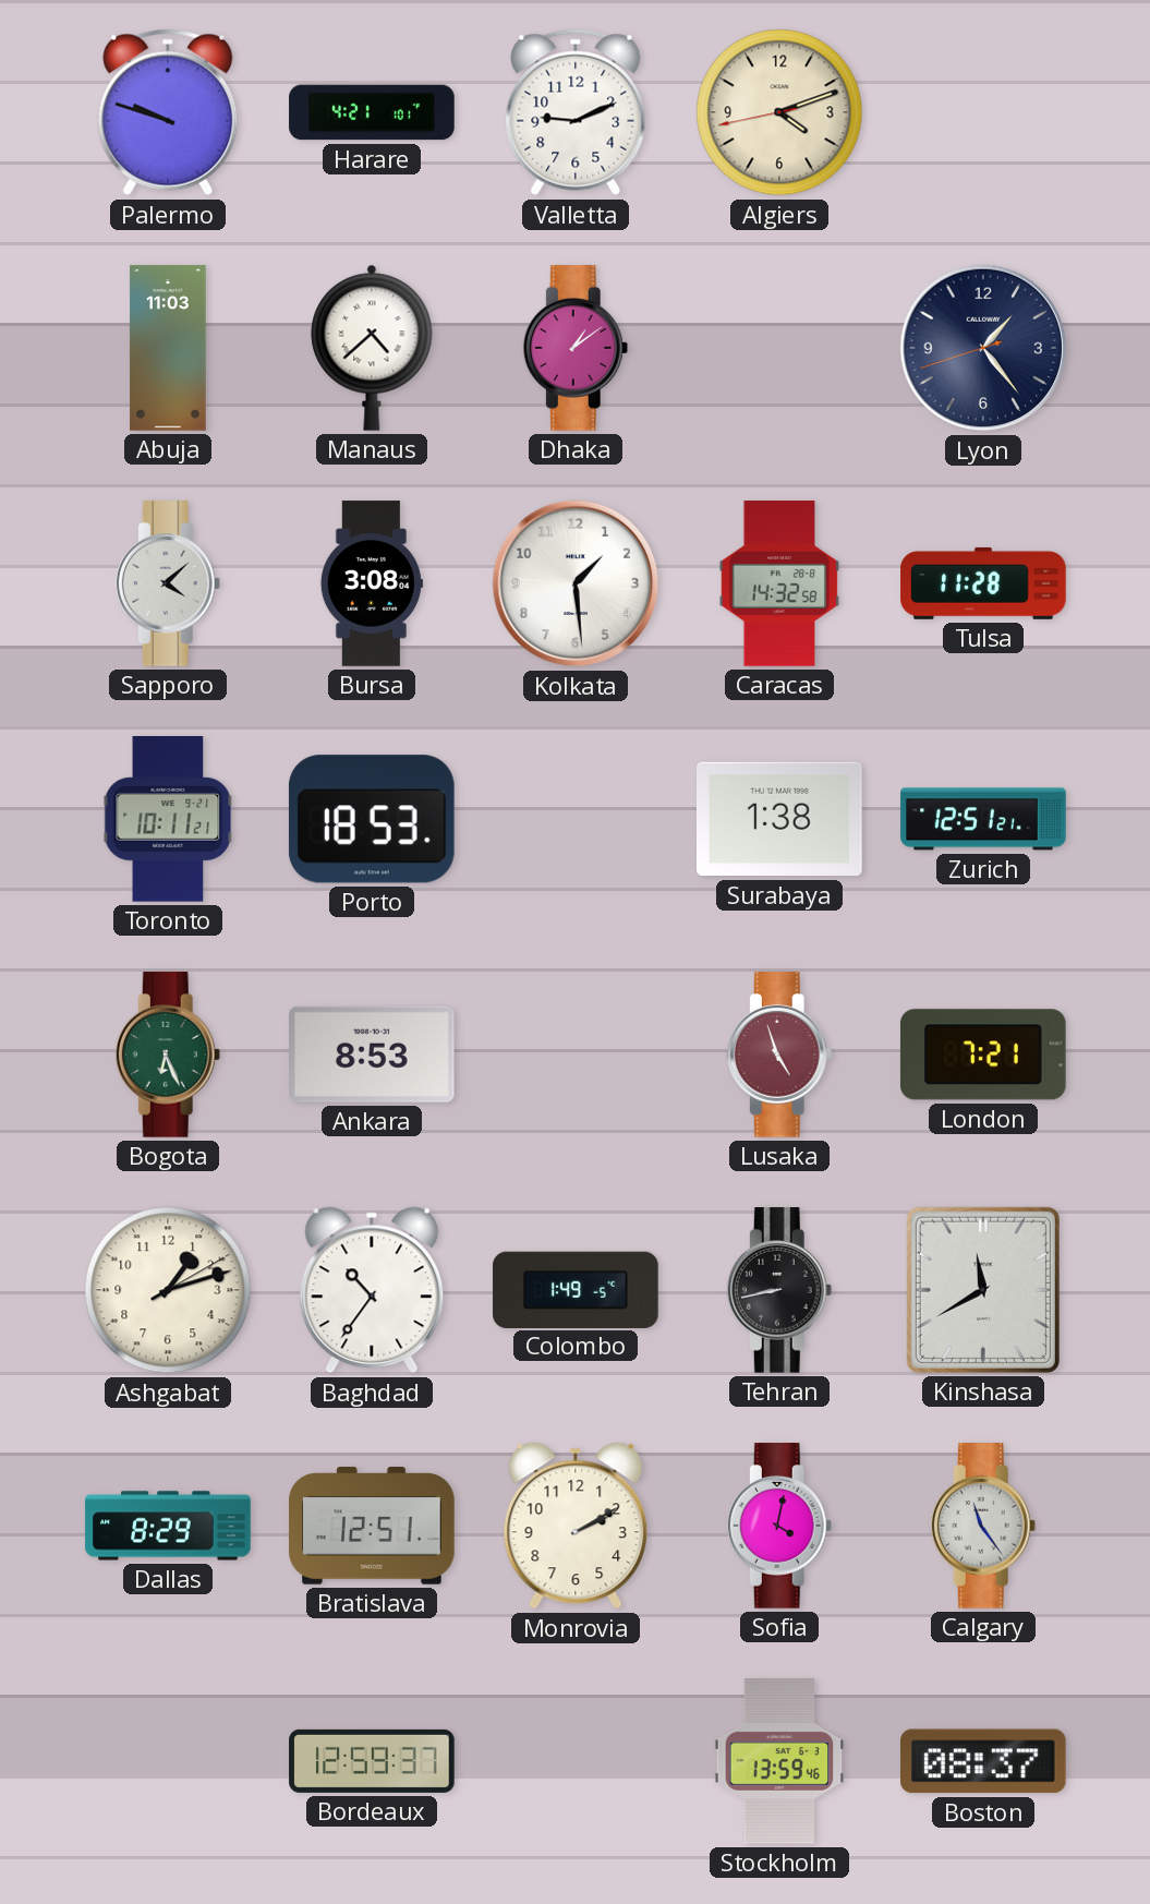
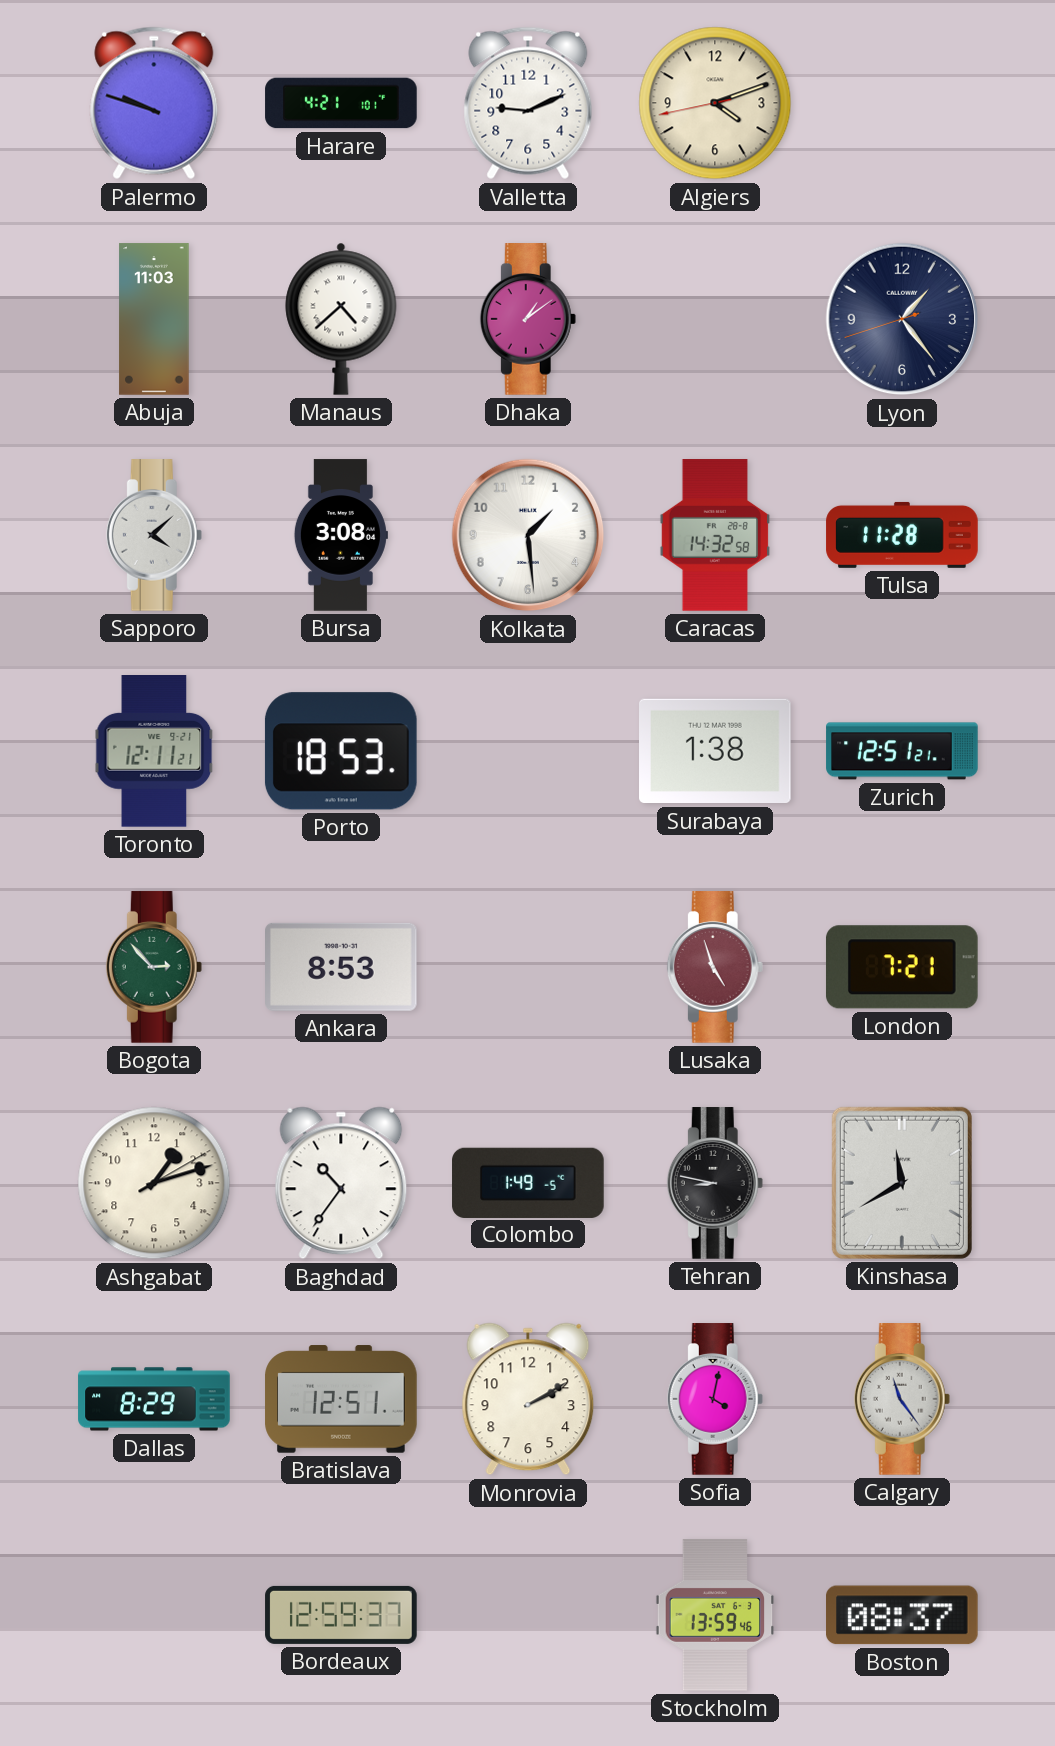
Toronto: 10:11 -> 12:11
Bogota: 6:26 -> 2:53
Tehran: 8:43 -> 8:47
